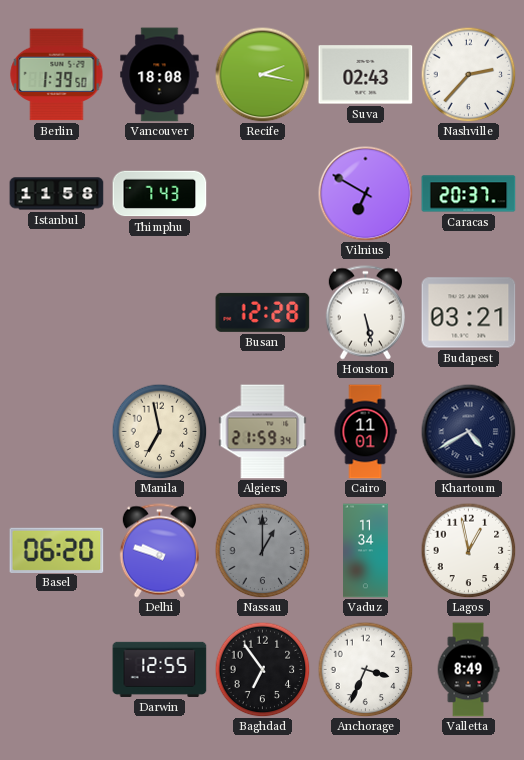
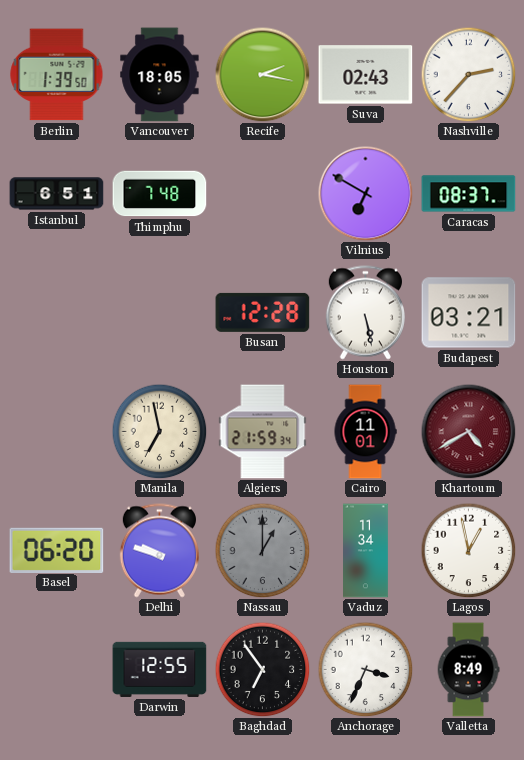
Vancouver: 18:08 -> 18:05
Istanbul: 11:58 -> 6:51
Thimphu: 7:43 -> 7:48
Caracas: 20:37 -> 08:37
Khartoum dial: navy -> burgundy
